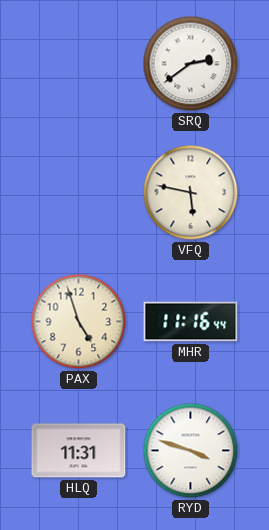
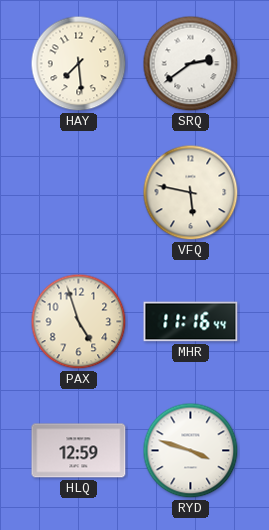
HAY: none -> 7:29
HLQ: 11:31 -> 12:59
